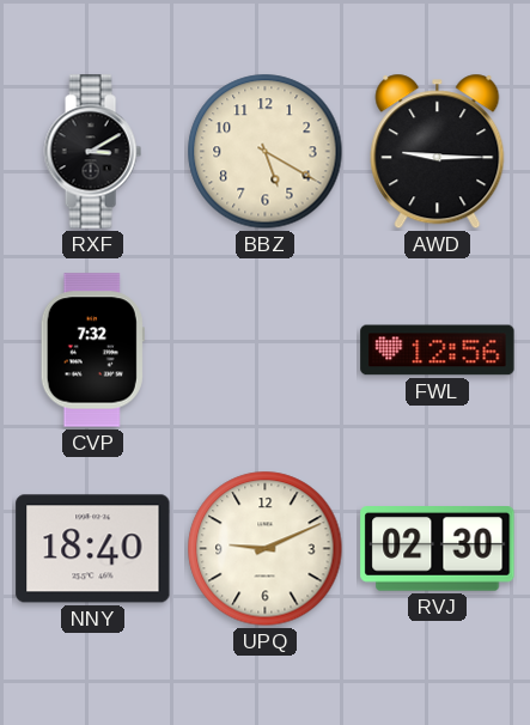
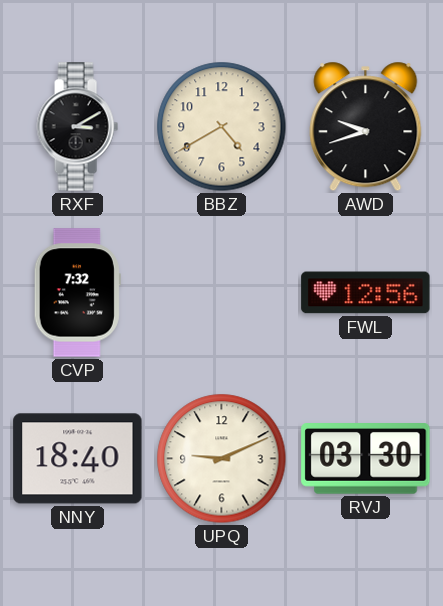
BBZ: 5:20 -> 4:40
AWD: 9:15 -> 9:42
RVJ: 02:30 -> 03:30
